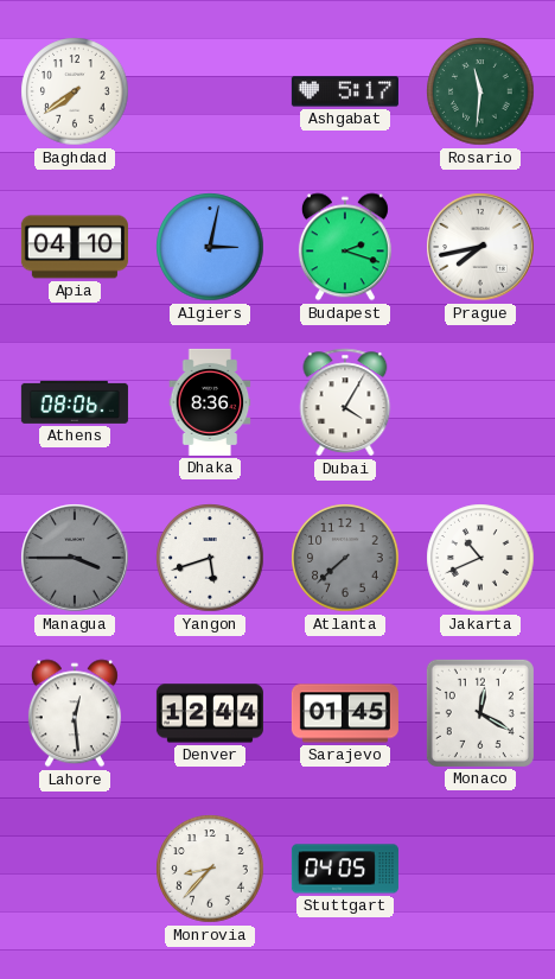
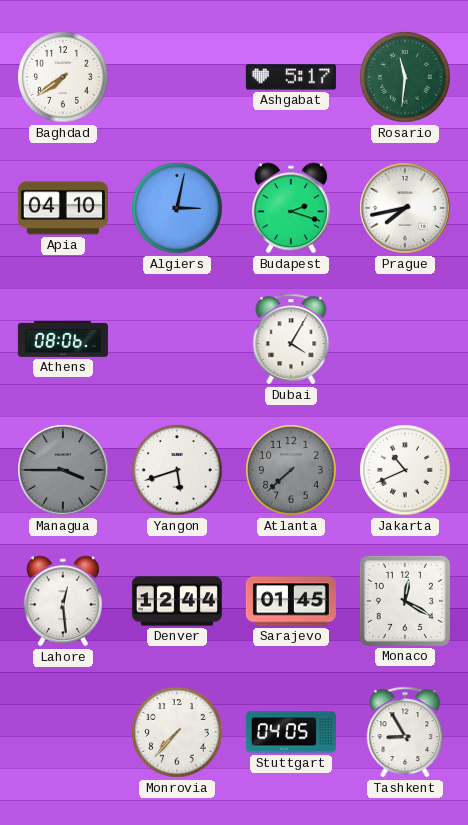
Dhaka: 8:36 -> none
Monrovia: 8:37 -> 7:37
Tashkent: none -> 8:55
